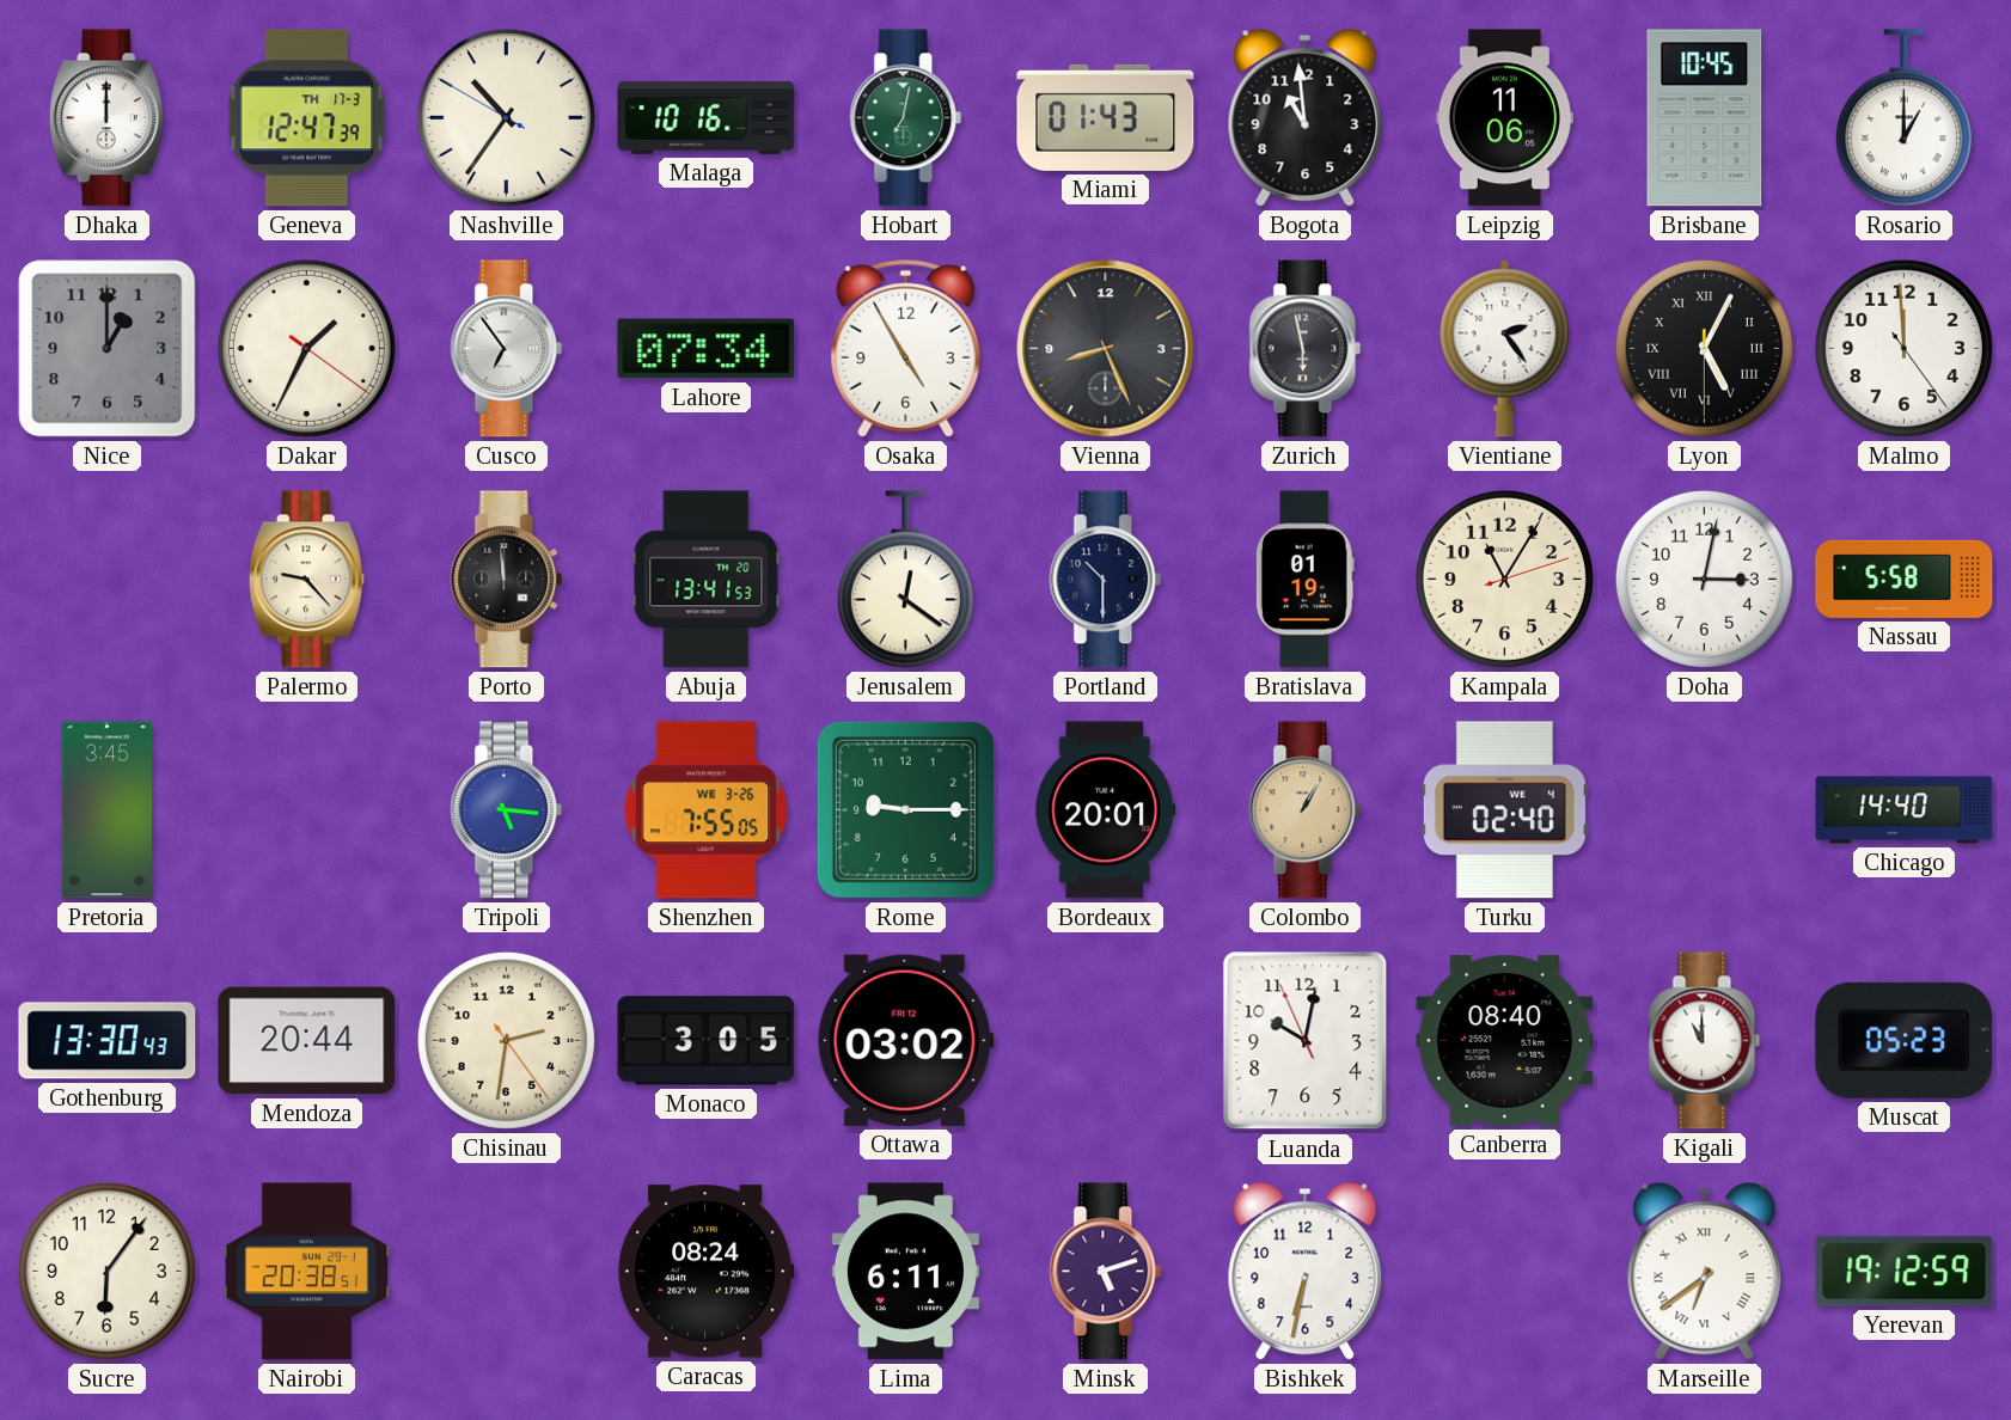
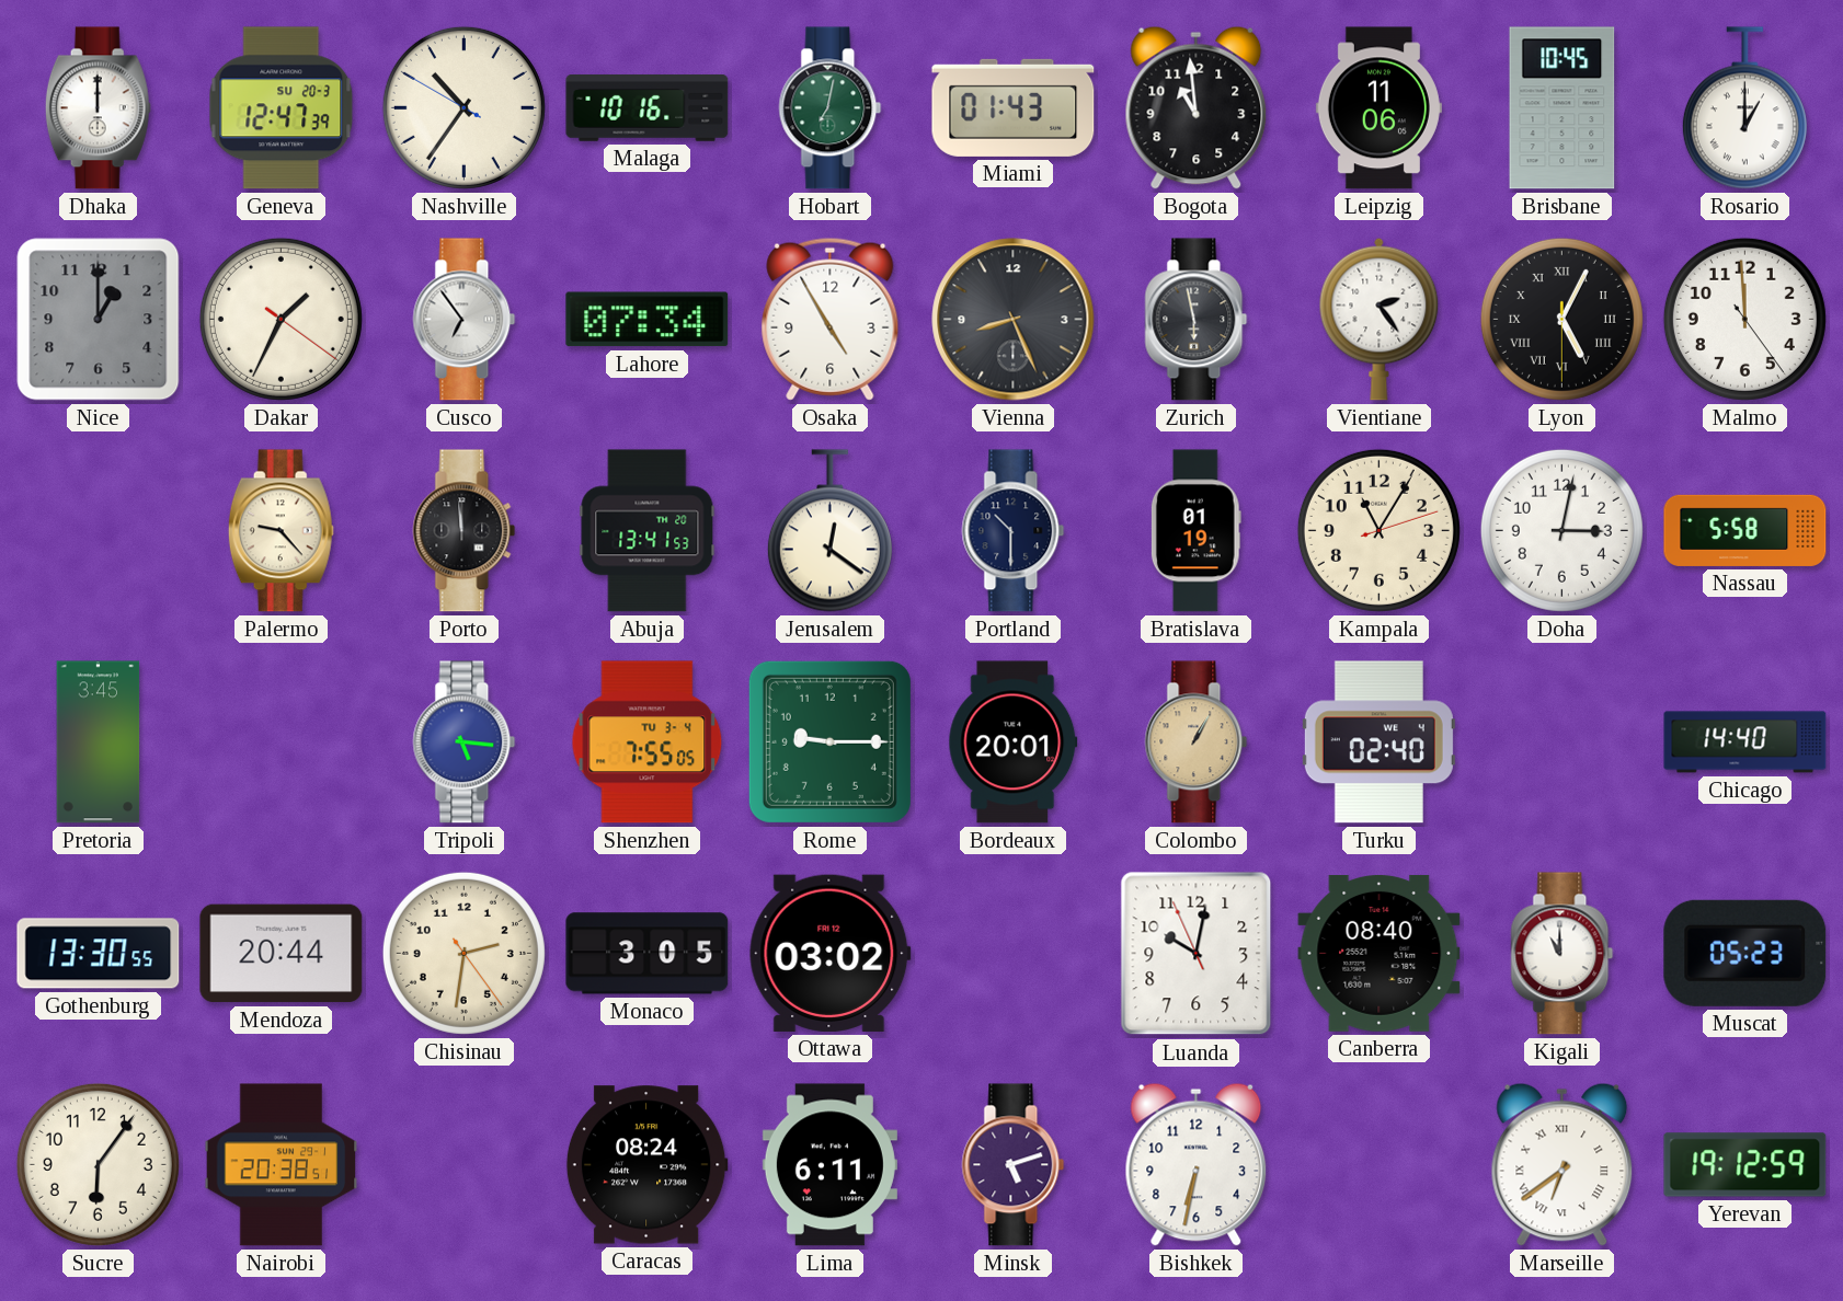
Geneva date: TH 17-3 -> SU 20-3
Shenzhen date: WE 3-26 -> TU 3-4
Gothenburg: 13:30:43 -> 13:30:55
